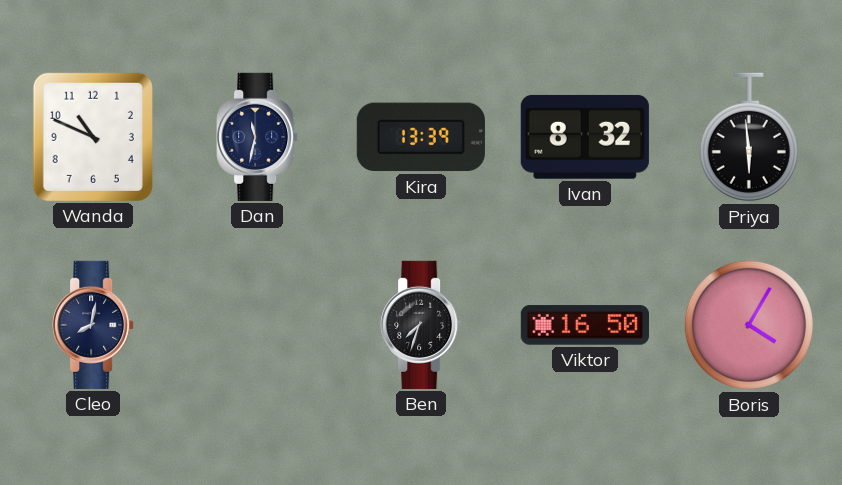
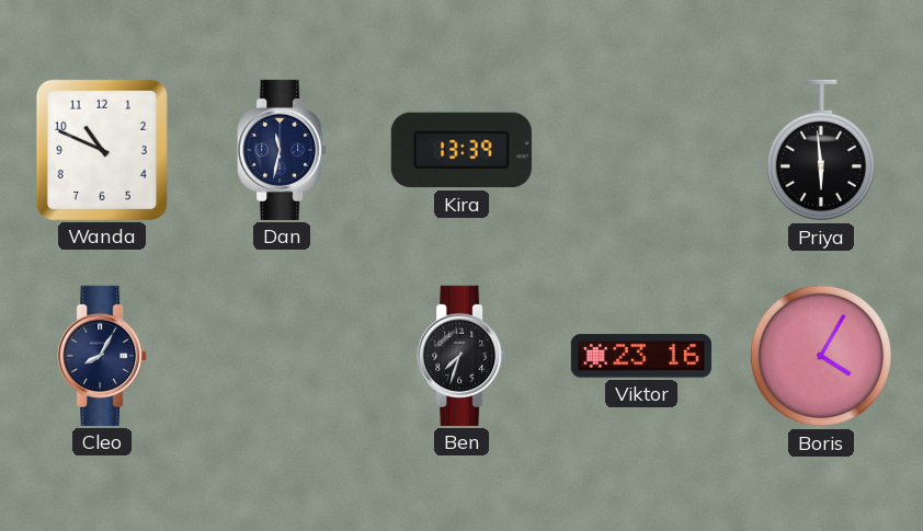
Ivan: 8:32 -> none
Cleo: 8:02 -> 8:05
Viktor: 16:50 -> 23:16
